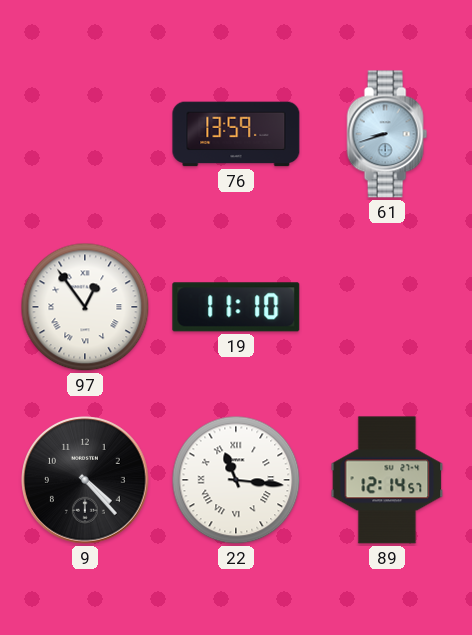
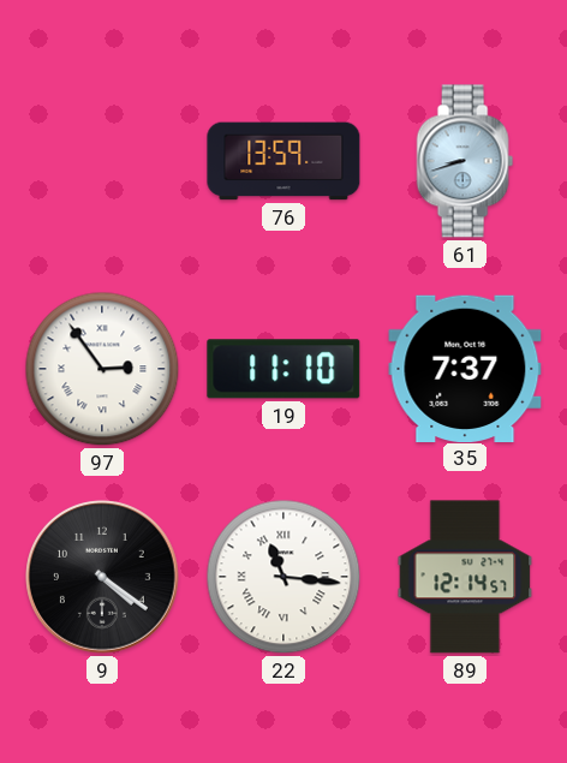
97: 12:54 -> 2:54
35: none -> 7:37
9: 4:23 -> 4:21
